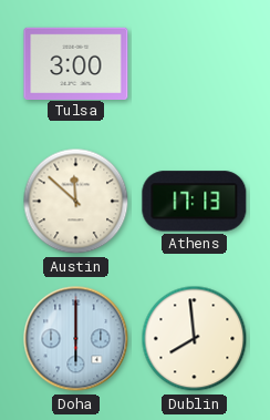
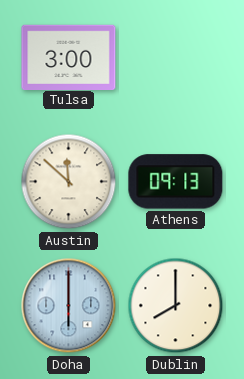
Athens: 17:13 -> 09:13
Dublin: 7:59 -> 8:00
